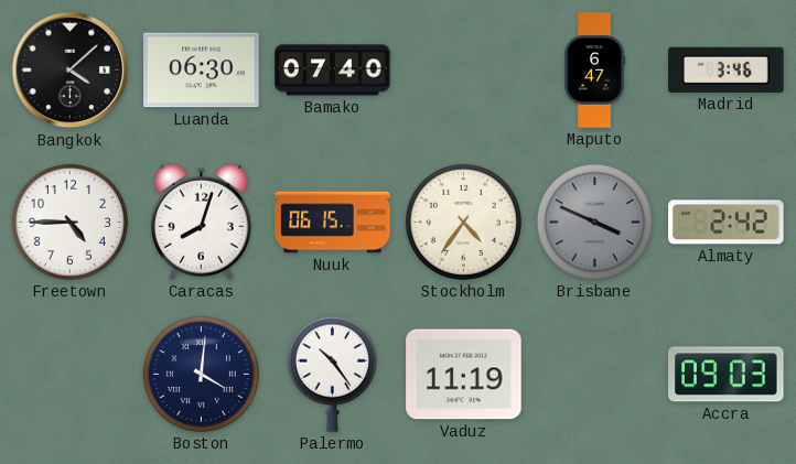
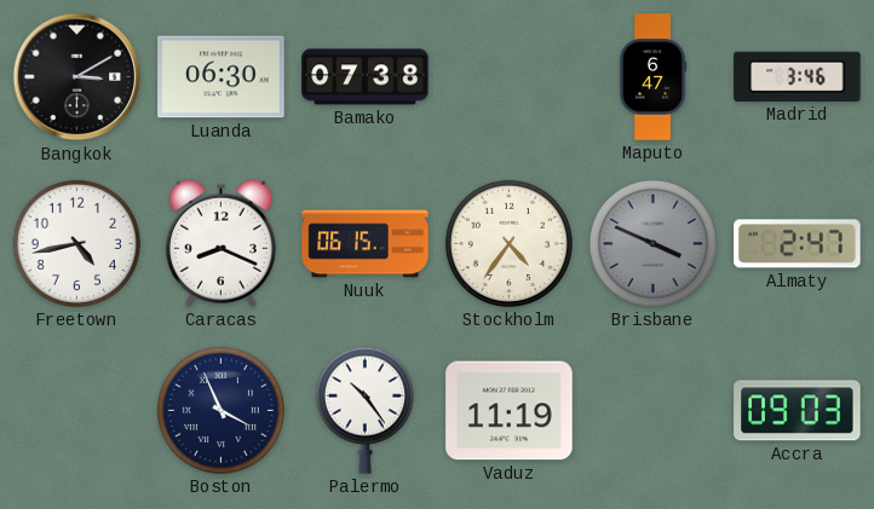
Bangkok: 4:08 -> 3:10
Bamako: 07:40 -> 07:38
Freetown: 4:45 -> 4:43
Caracas: 8:03 -> 8:19
Almaty: 2:42 -> 2:47
Boston: 4:01 -> 3:56
